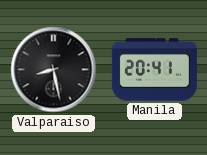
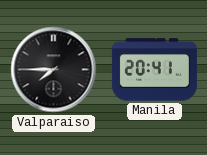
Valparaiso: 8:28 -> 7:45
